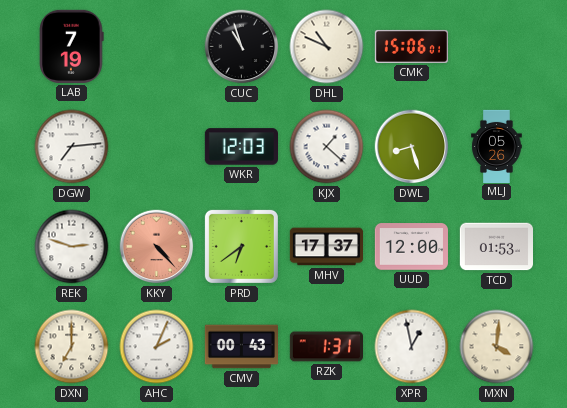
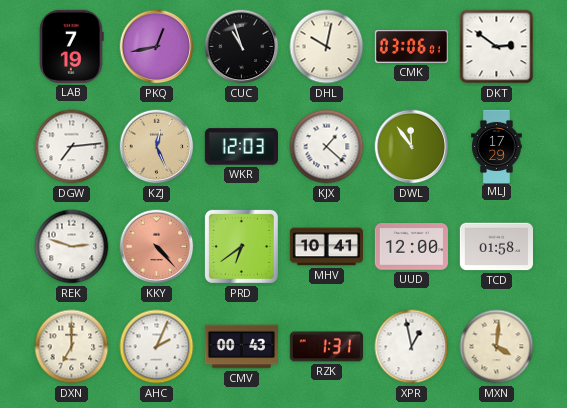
PKQ: none -> 12:43
DHL: 10:49 -> 10:02
CMK: 15:06 -> 03:06
DKT: none -> 2:51
KZJ: none -> 12:26
DWL: 8:27 -> 11:54
MLJ: 05:26 -> 17:29
MHV: 17:37 -> 10:41
TCD: 01:53 -> 01:58
